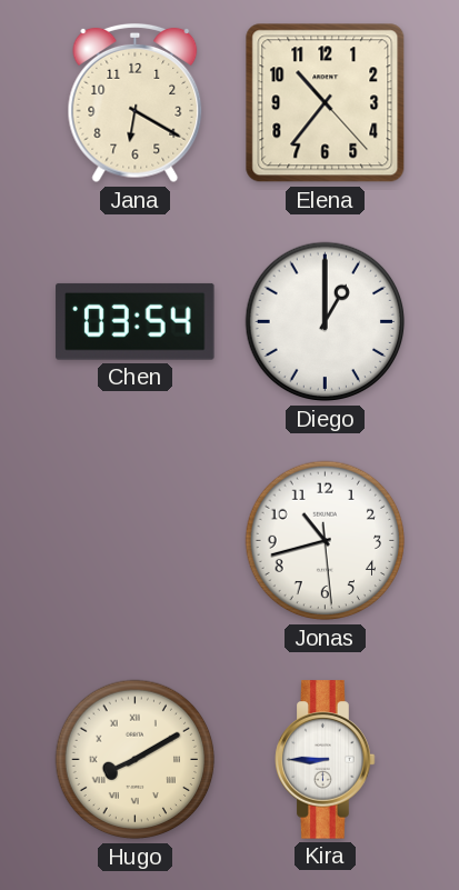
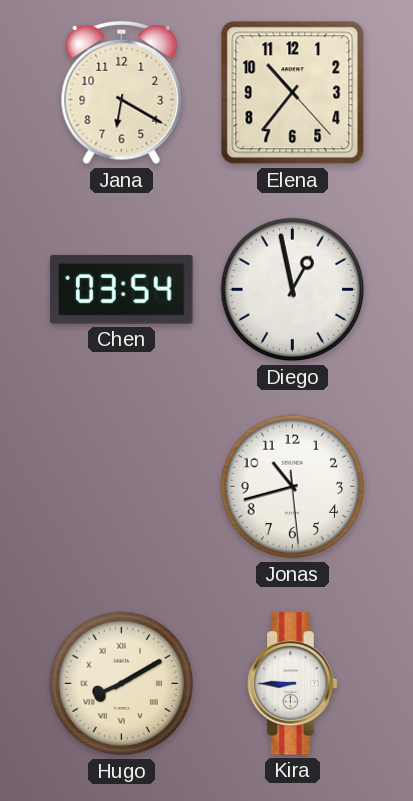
Diego: 1:00 -> 12:58
